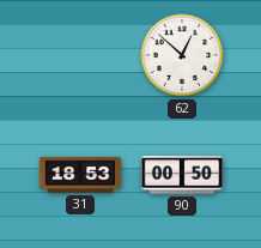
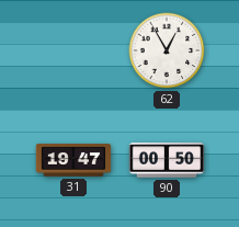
62: 12:52 -> 12:55
31: 18:53 -> 19:47
